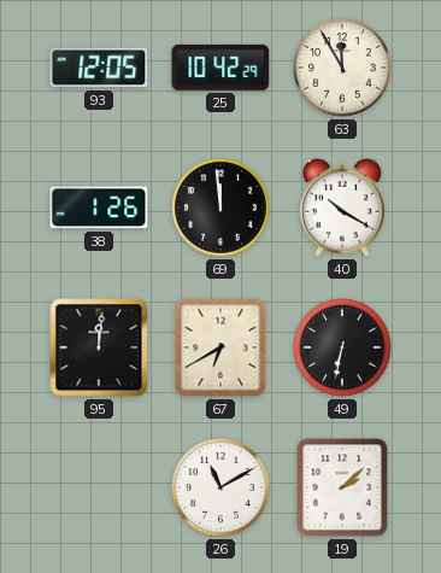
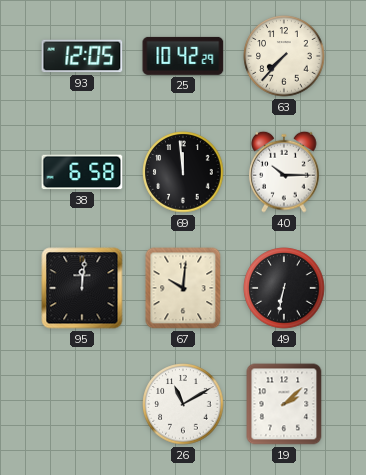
63: 11:55 -> 7:37
38: 1:26 -> 6:58
40: 10:20 -> 10:15
67: 6:40 -> 10:01
